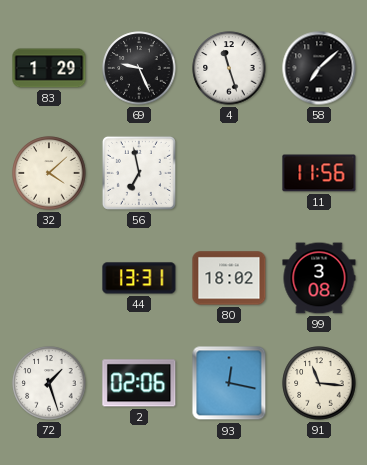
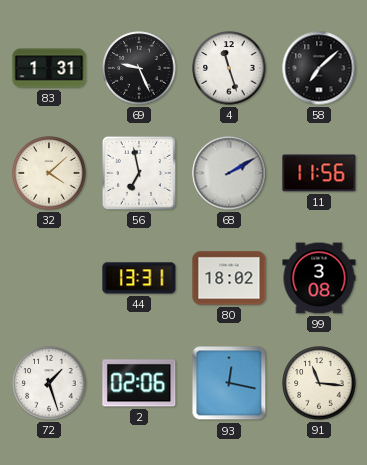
83: 1:29 -> 1:31
68: none -> 2:10
